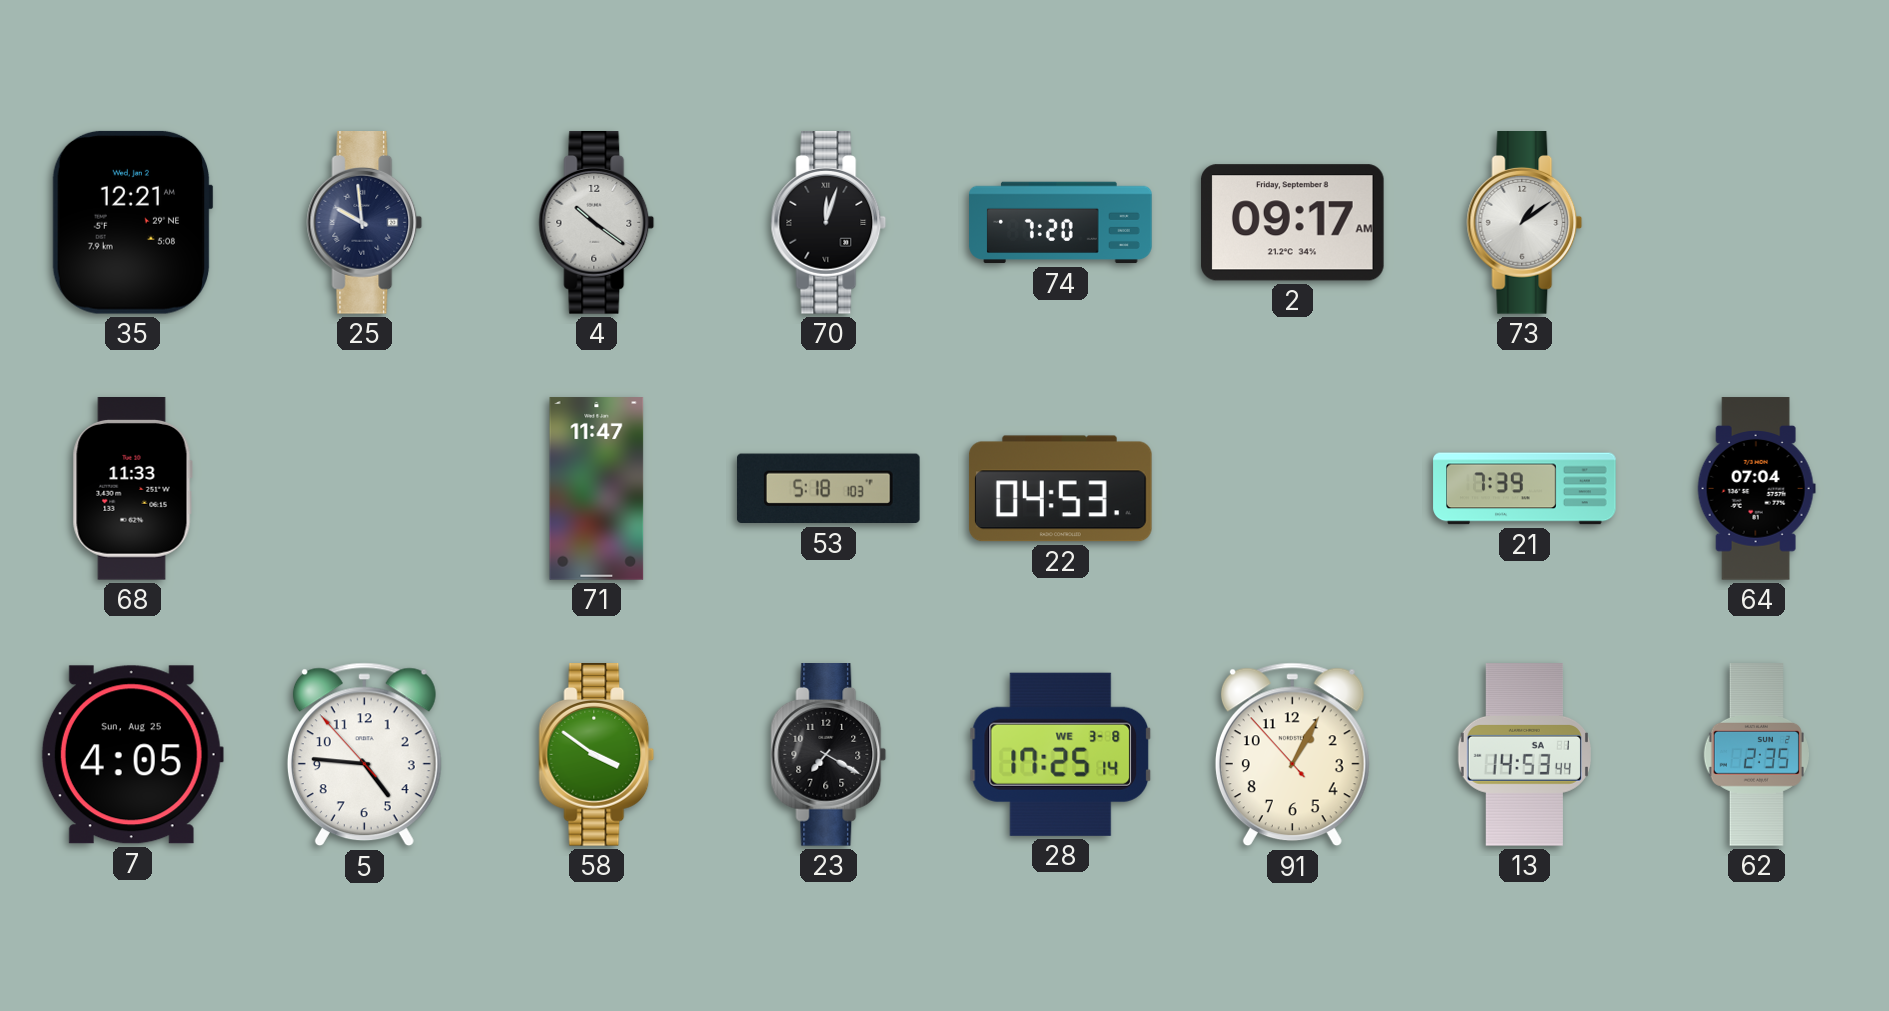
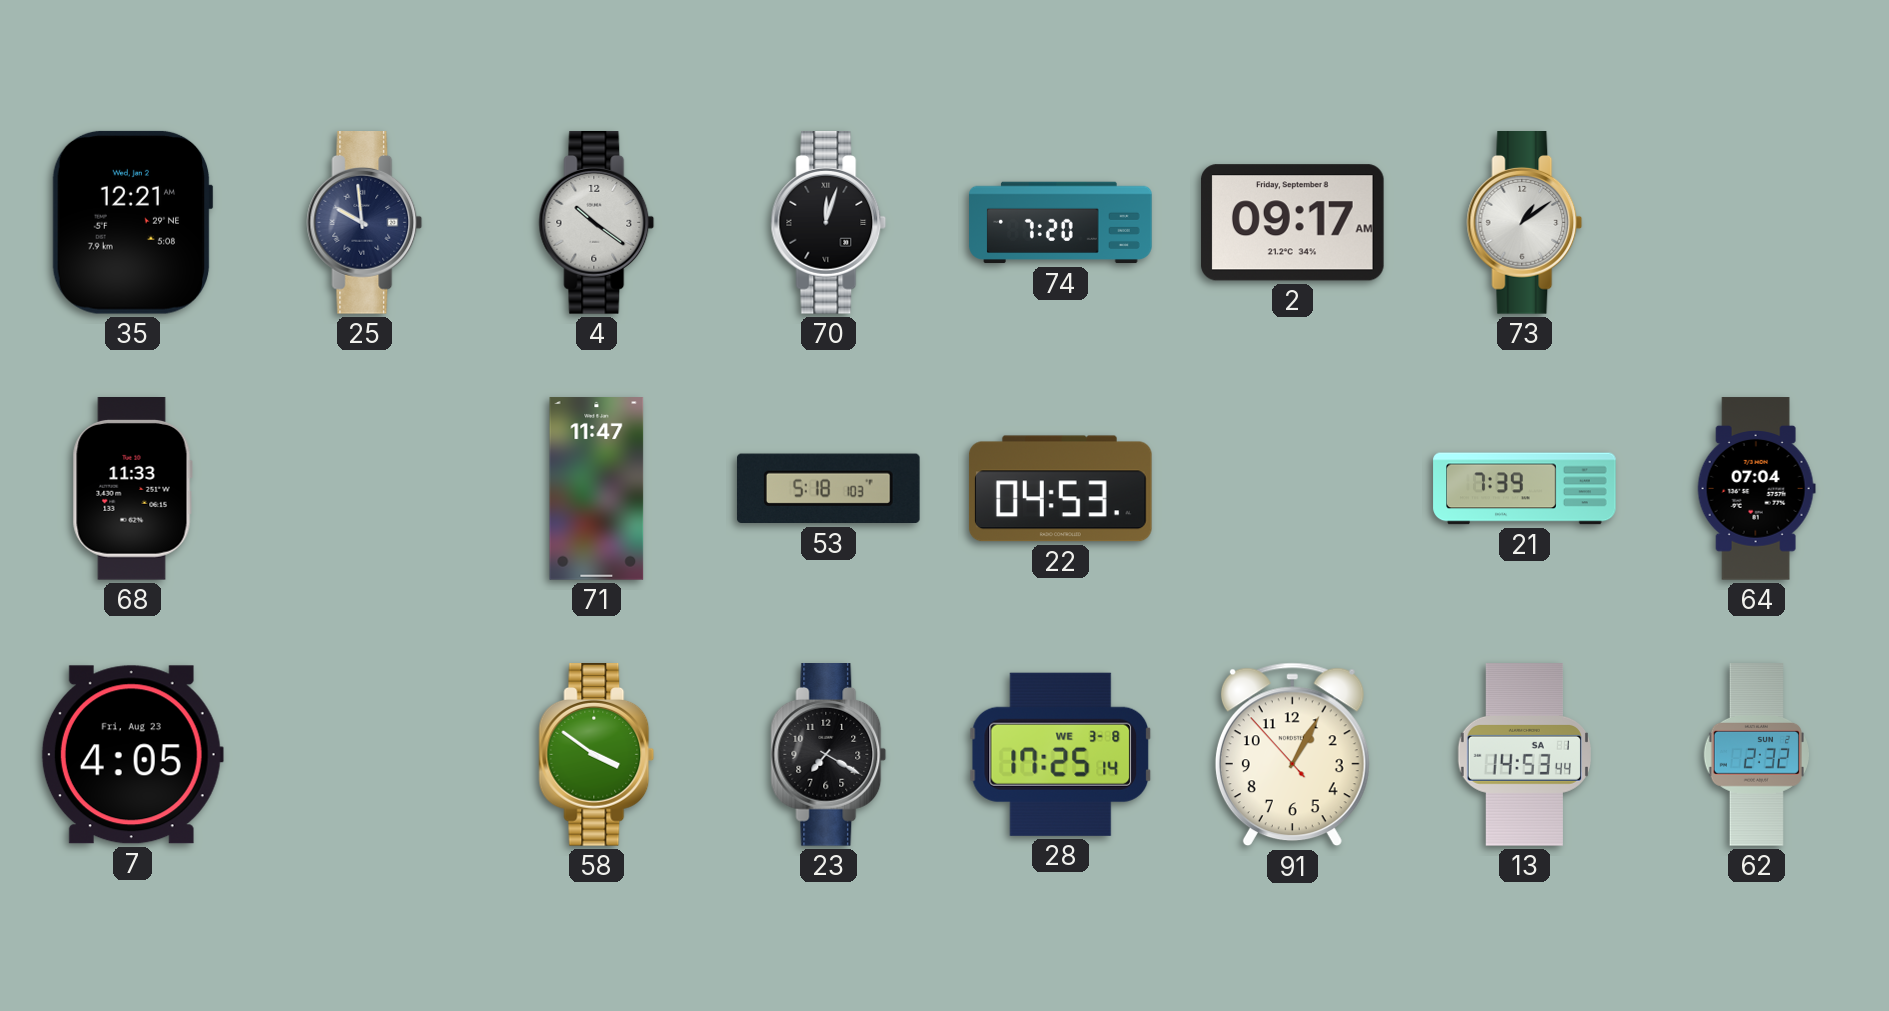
7 date: Sun, Aug 25 -> Fri, Aug 23
5: 4:45 -> none
62: 2:35 -> 2:32
